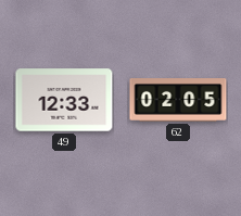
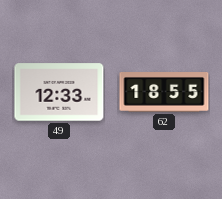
62: 02:05 -> 18:55
